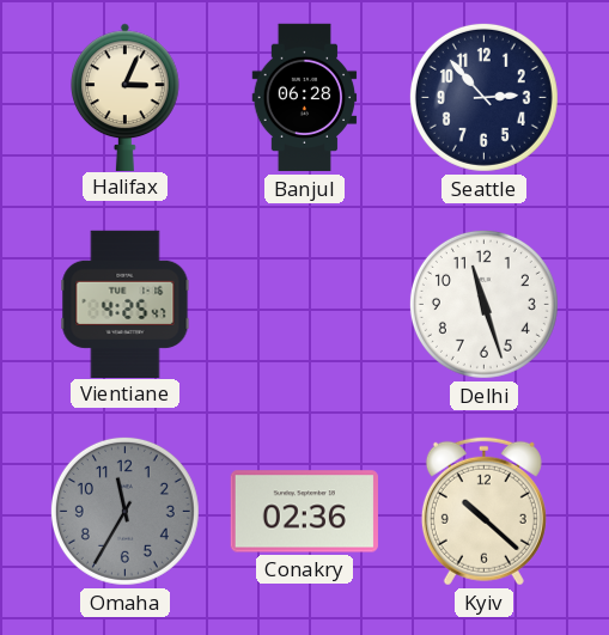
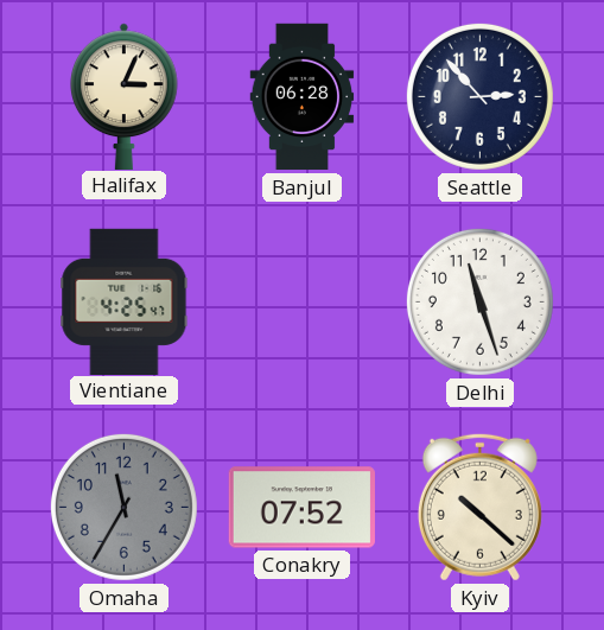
Conakry: 02:36 -> 07:52
